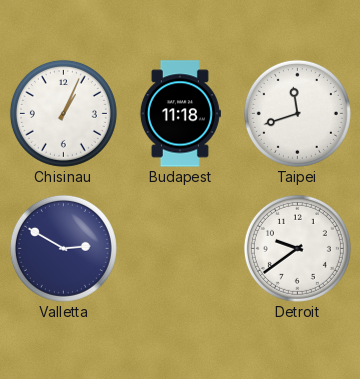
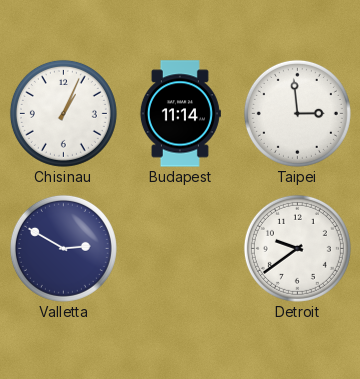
Budapest: 11:18 -> 11:14
Taipei: 11:42 -> 2:59
